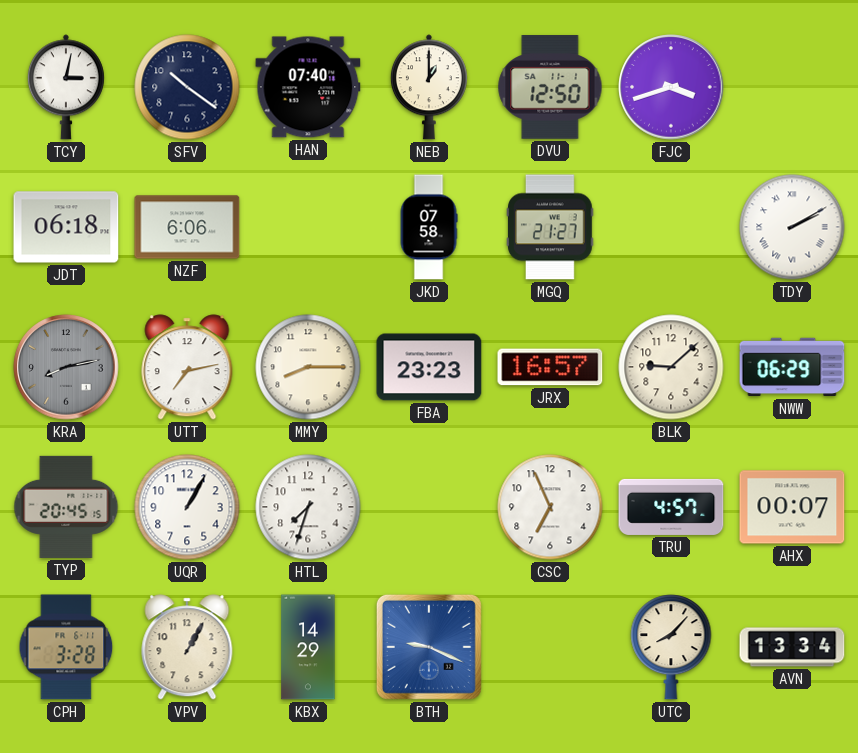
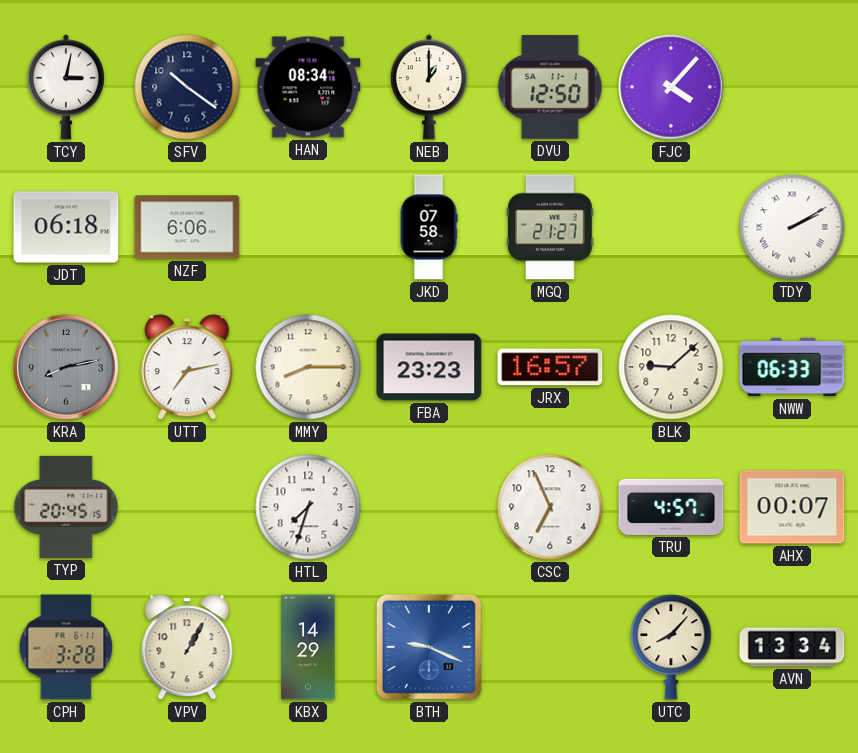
HAN: 07:40 -> 08:34
FJC: 3:42 -> 4:07
NWW: 06:29 -> 06:33
UQR: 1:05 -> none
